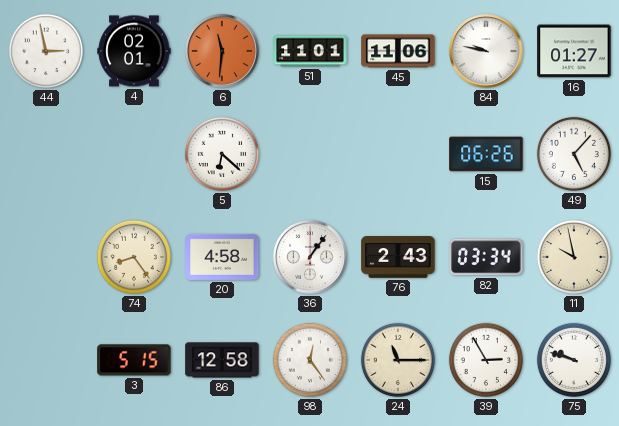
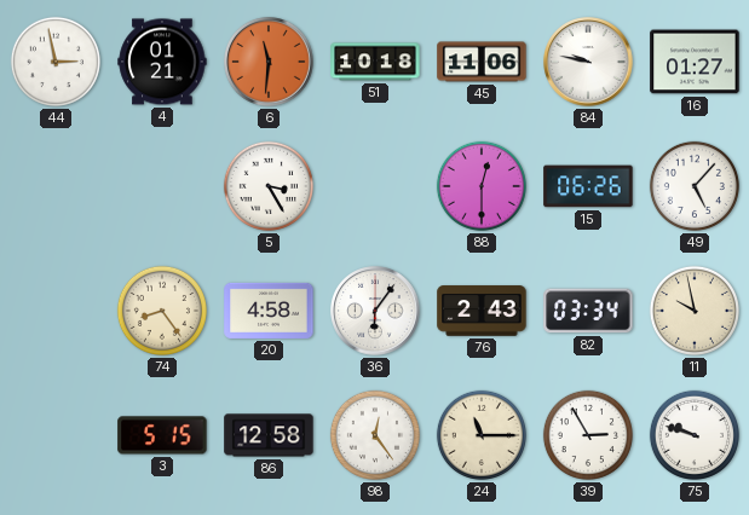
4: 02:01 -> 01:21
51: 11:01 -> 10:18
5: 6:22 -> 3:25
88: none -> 12:30
36: 1:06 -> 6:06
